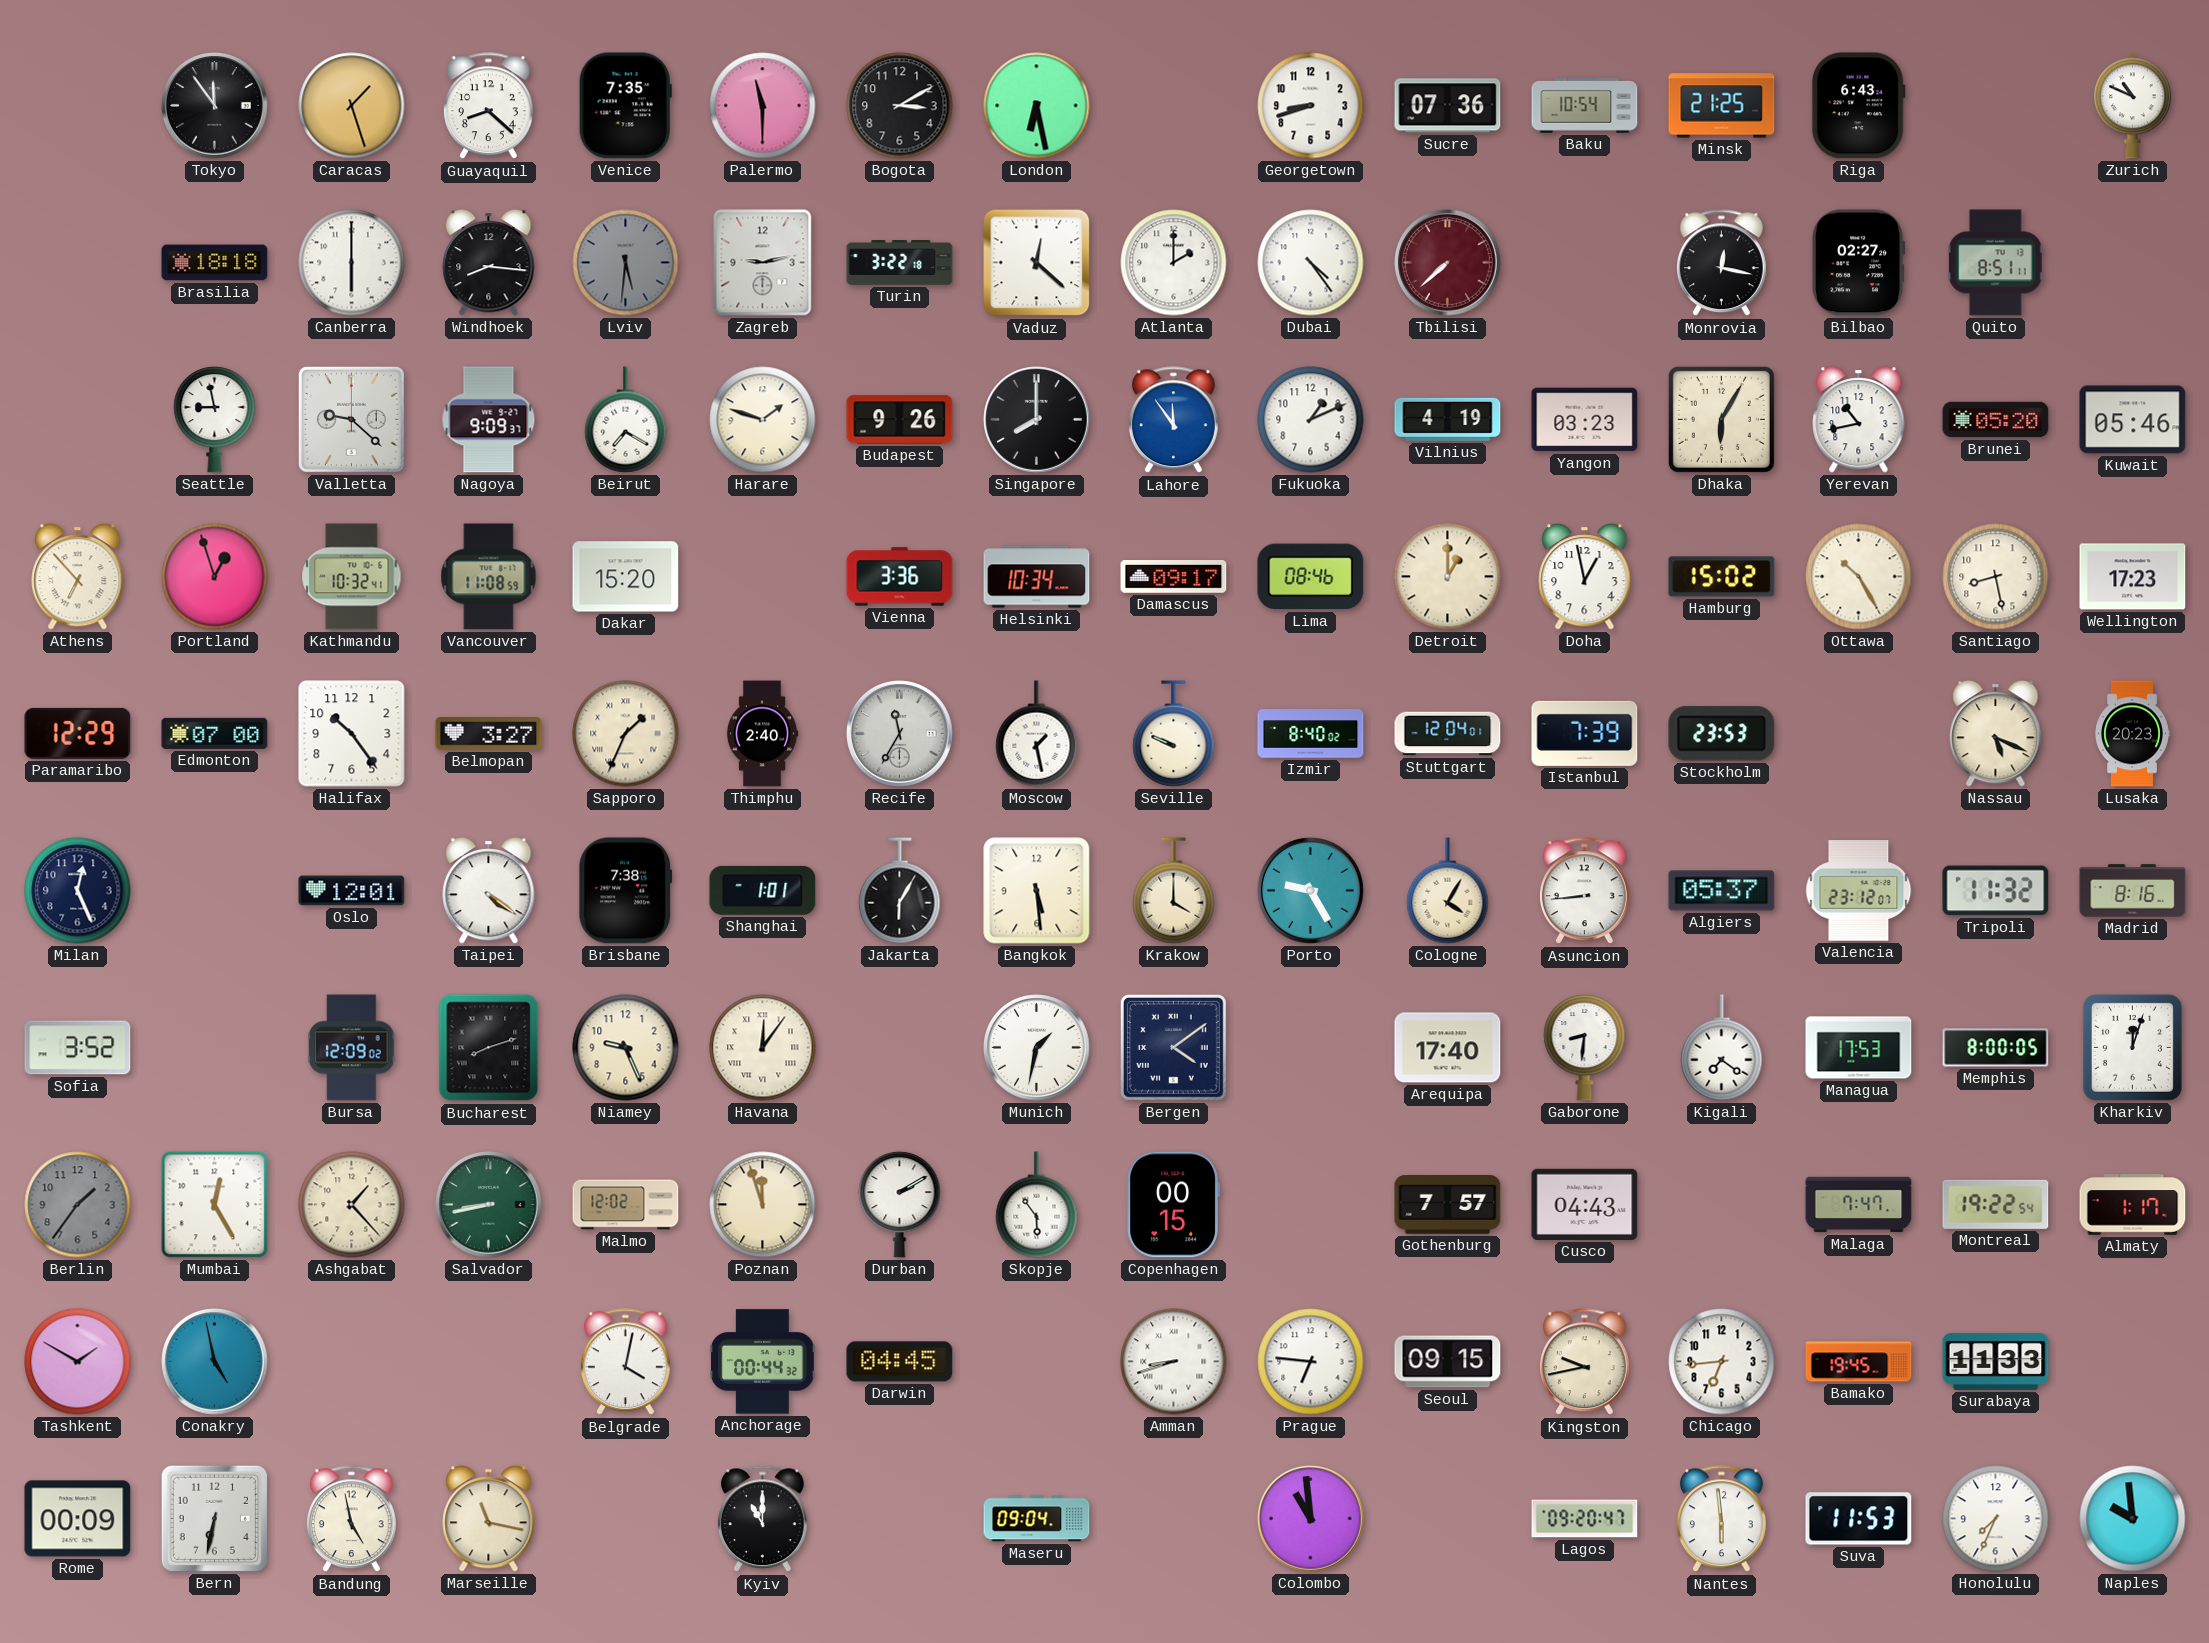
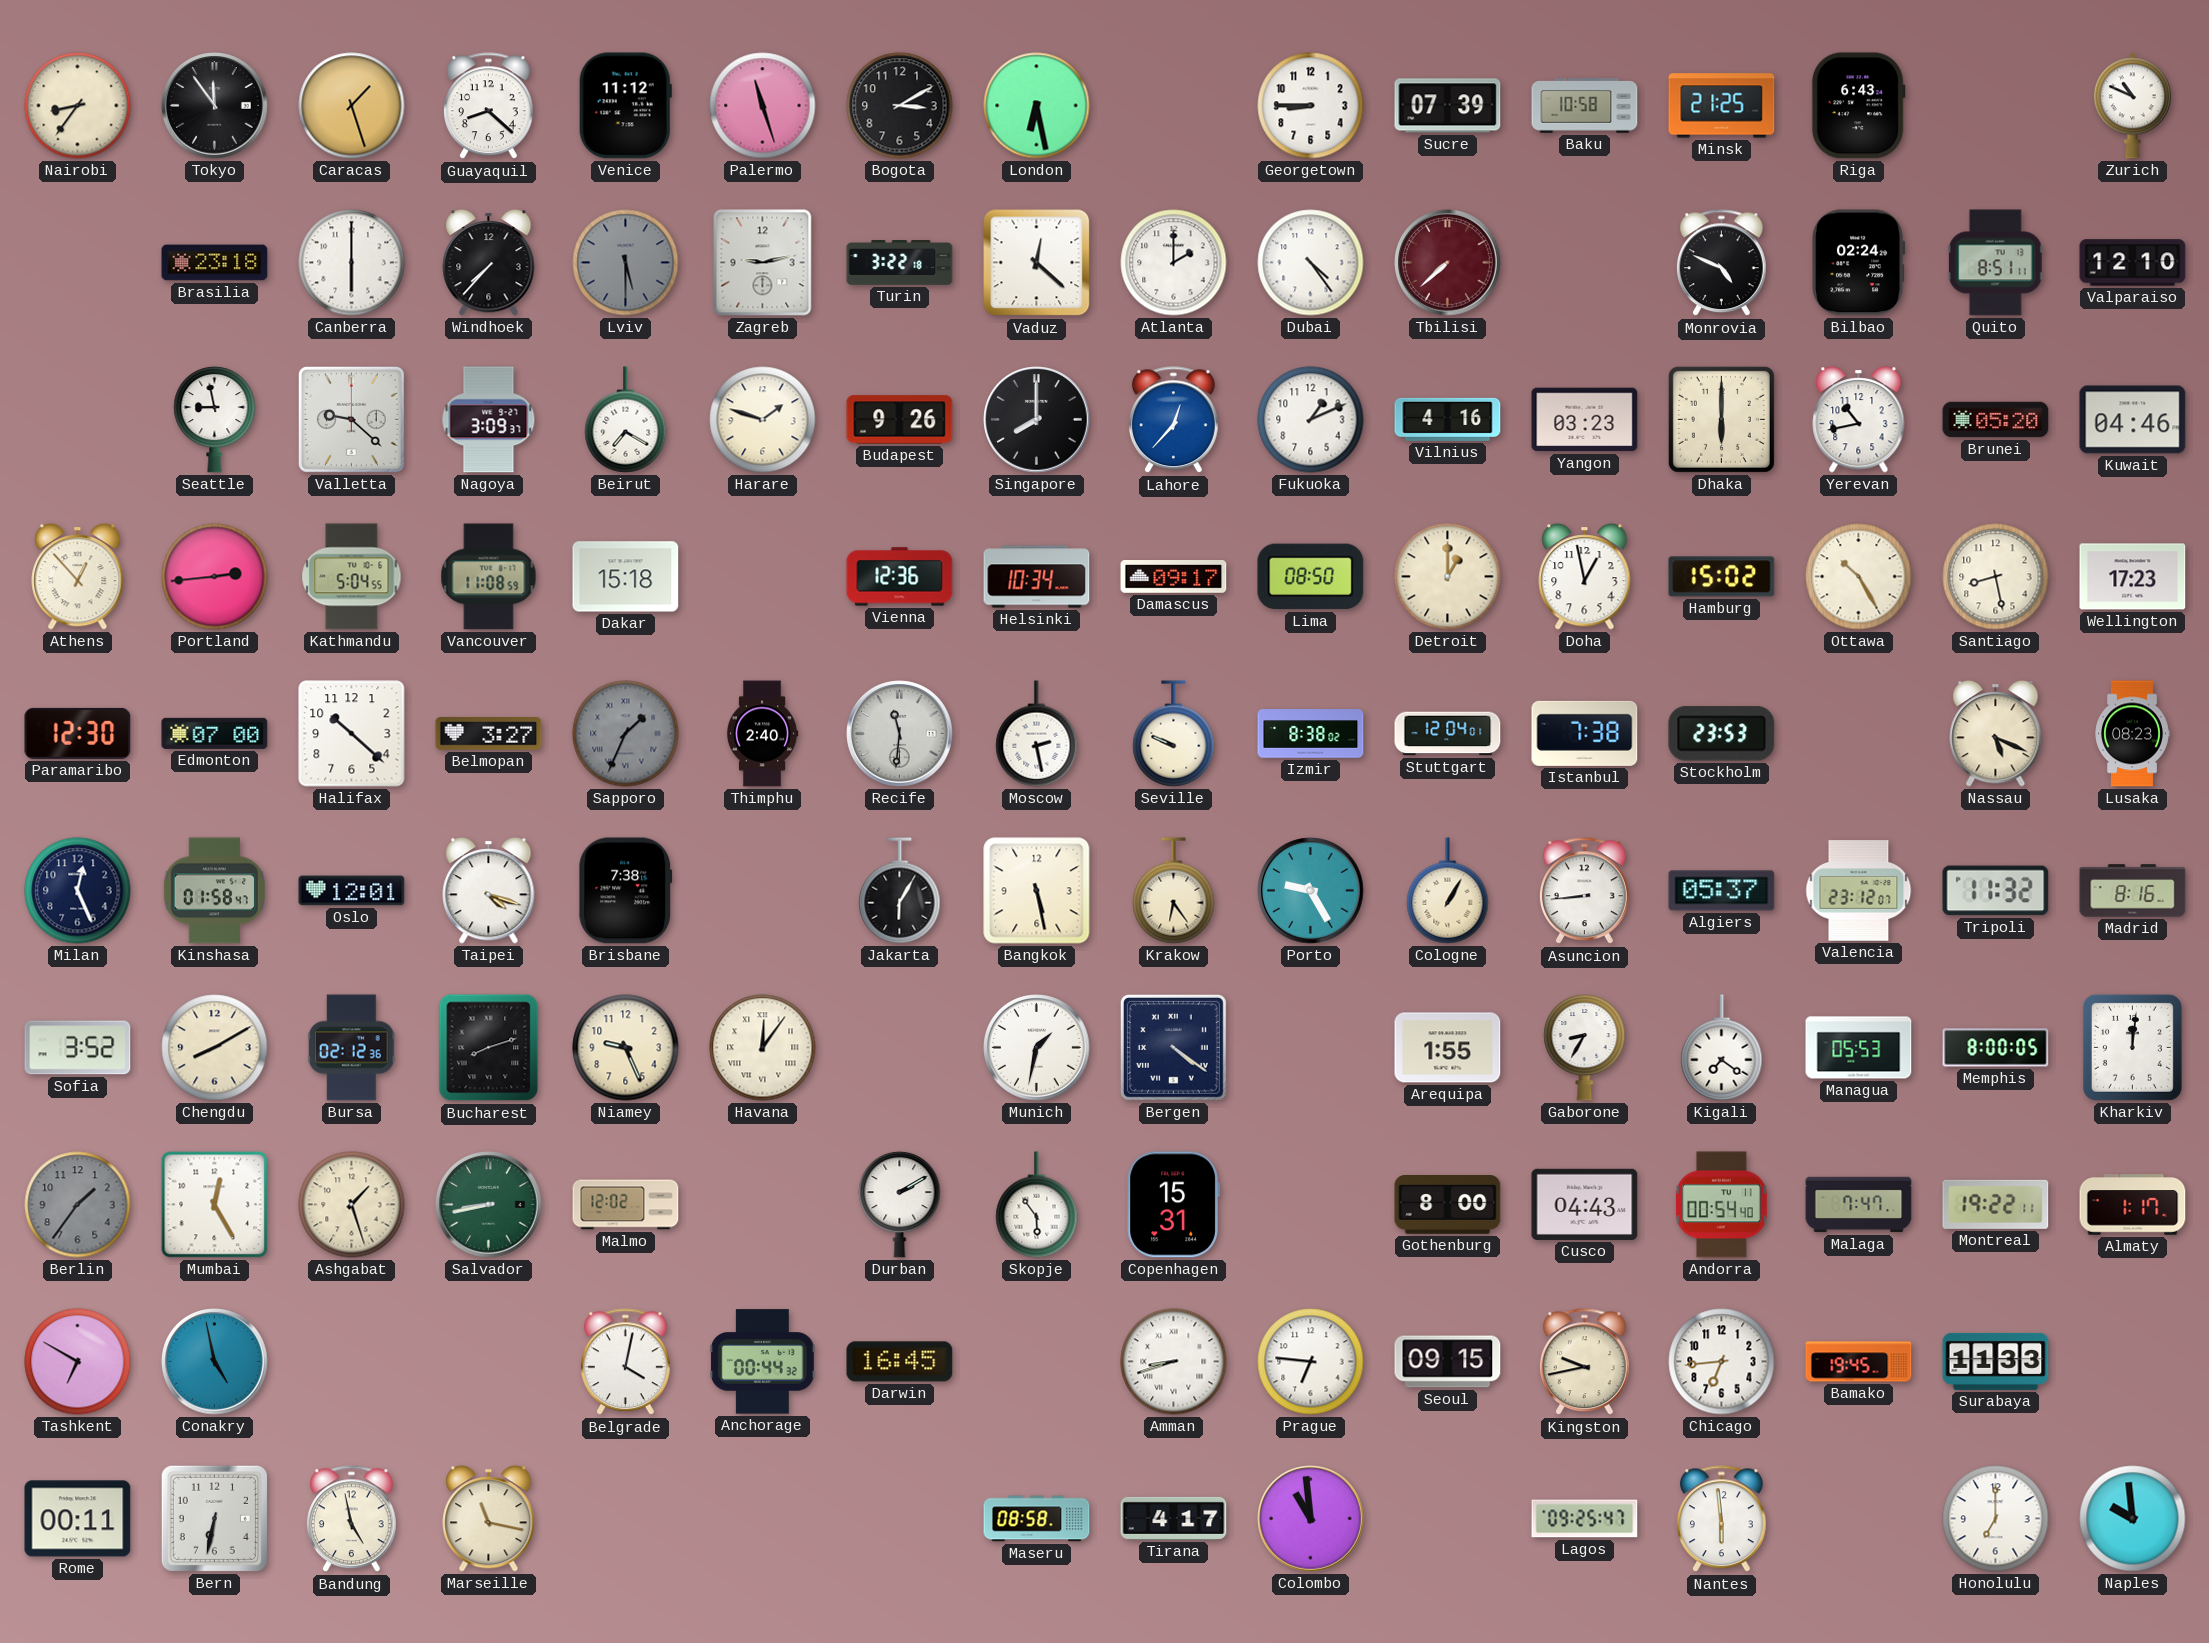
Nairobi: none -> 8:36
Venice: 7:35 -> 11:12
Palermo: 11:30 -> 11:27
Georgetown: 8:42 -> 8:45
Sucre: 07:36 -> 07:39
Baku: 10:54 -> 10:58
Brasilia: 18:18 -> 23:18
Windhoek: 8:16 -> 7:37
Lviv: 5:31 -> 5:30
Monrovia: 12:17 -> 4:49
Bilbao: 02:27 -> 02:24
Valparaiso: none -> 12:10
Nagoya: 9:09 -> 3:09
Lahore: 11:54 -> 12:37
Vilnius: 4:19 -> 4:16
Dhaka: 6:05 -> 6:00
Kuwait: 05:46 -> 04:46
Athens: 6:53 -> 12:53
Portland: 12:57 -> 2:44
Kathmandu: 10:32 -> 5:04
Dakar: 15:20 -> 15:18
Vienna: 3:36 -> 12:36
Lima: 08:46 -> 08:50
Paramaribo: 12:29 -> 12:30
Halifax: 10:24 -> 10:22
Sapporo dial: cream -> grey
Recife: 11:35 -> 11:31
Moscow: 1:28 -> 2:28
Izmir: 8:40 -> 8:38
Istanbul: 7:39 -> 7:38
Lusaka: 20:23 -> 08:23
Kinshasa: none -> 01:58
Taipei: 4:21 -> 4:18
Shanghai: 1:01 -> none
Bangkok: 5:29 -> 5:28
Krakow: 4:00 -> 6:24
Cologne: 4:05 -> 1:05
Chengdu: none -> 8:10
Bursa: 12:09 -> 02:12
Bergen: 4:09 -> 4:21
Arequipa: 17:40 -> 1:55
Gaborone: 8:31 -> 8:35
Managua: 17:53 -> 05:53
Kharkiv: 12:03 -> 12:01
Ashgabat: 1:23 -> 1:27
Poznan: 11:57 -> none
Copenhagen: 00:15 -> 15:31
Gothenburg: 7:57 -> 8:00
Andorra: none -> 00:54
Montreal: 19:22:54 -> 19:22:11
Tashkent: 1:50 -> 6:50
Darwin: 04:45 -> 16:45
Rome: 00:09 -> 00:11
Kyiv: 11:00 -> none
Maseru: 09:04 -> 08:58
Tirana: none -> 4:17
Lagos: 09:20 -> 09:25
Suva: 11:53 -> none
Honolulu: 7:34 -> 7:00
